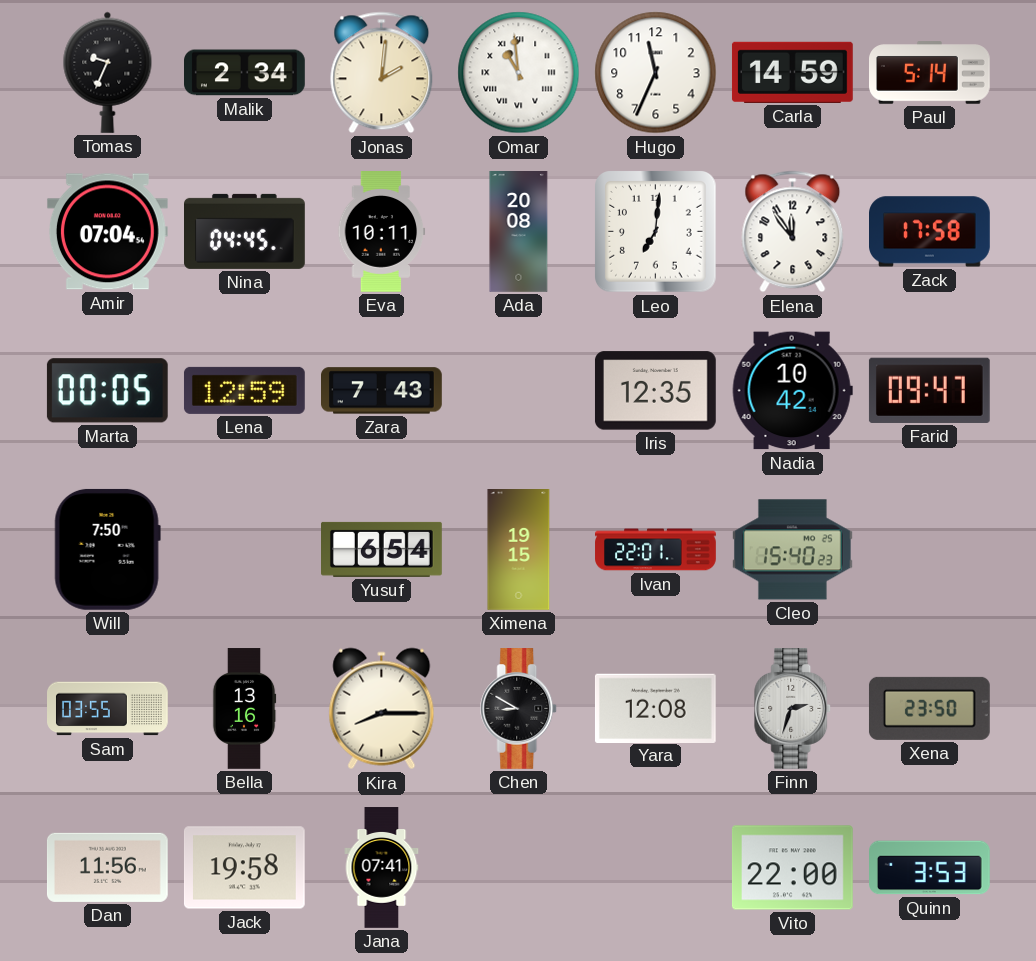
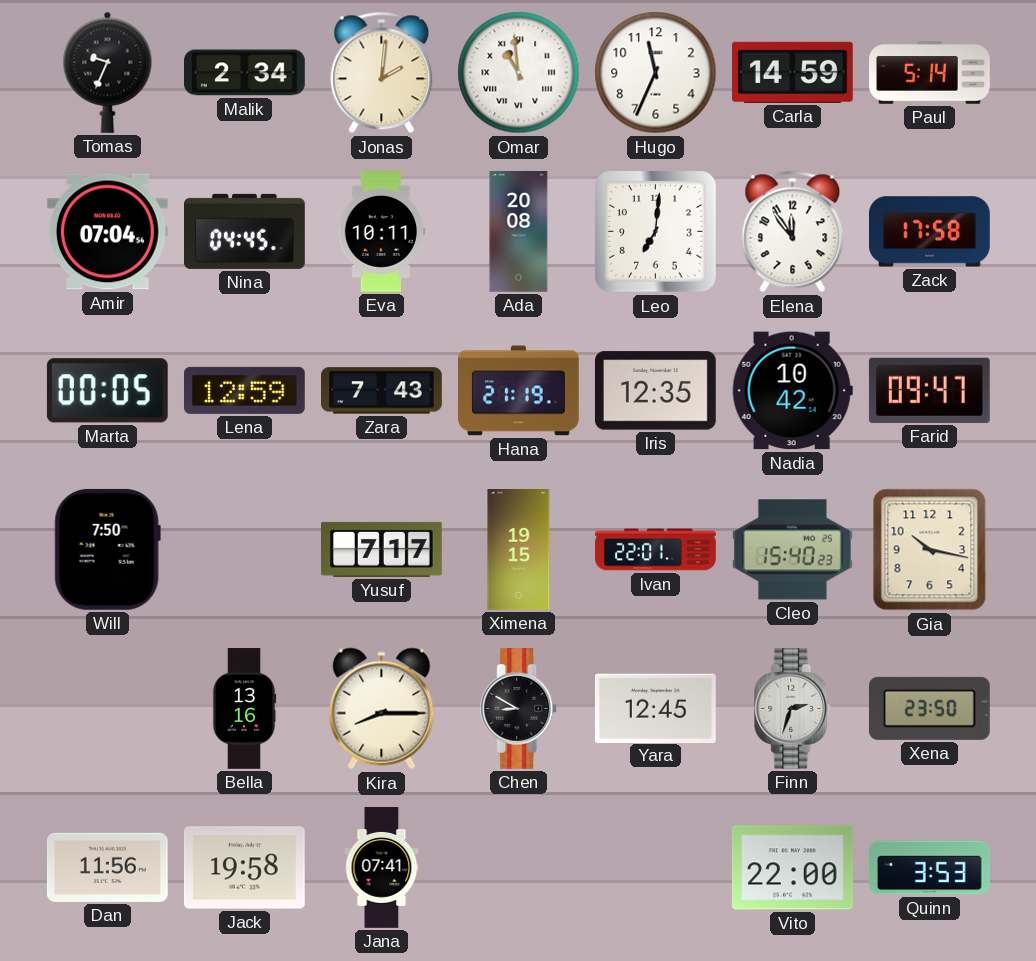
Hana: none -> 21:19
Yusuf: 6:54 -> 7:17
Gia: none -> 10:17
Sam: 03:55 -> none
Yara: 12:08 -> 12:45
